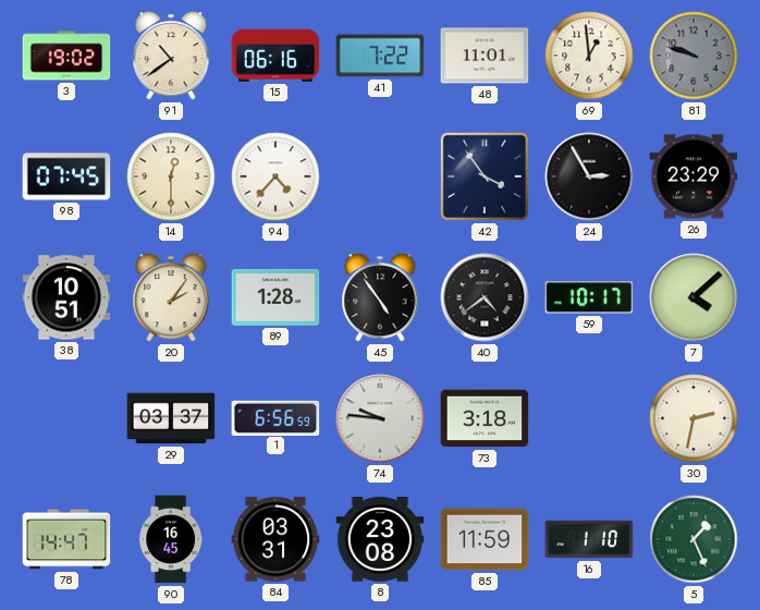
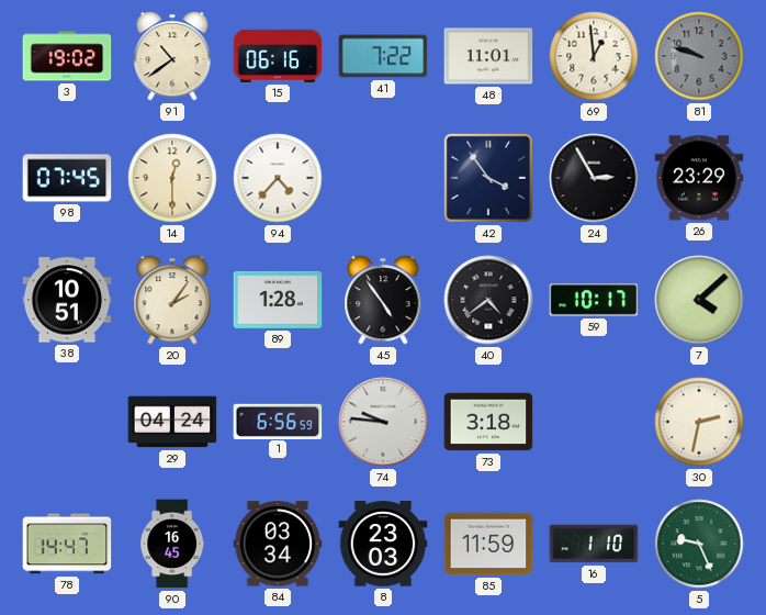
29: 03:37 -> 04:24
84: 03:31 -> 03:34
8: 23:08 -> 23:03
5: 1:26 -> 9:26
